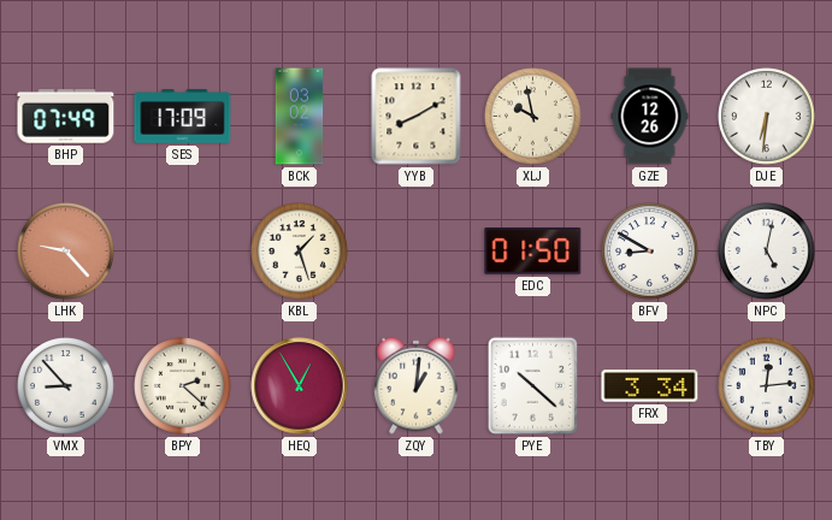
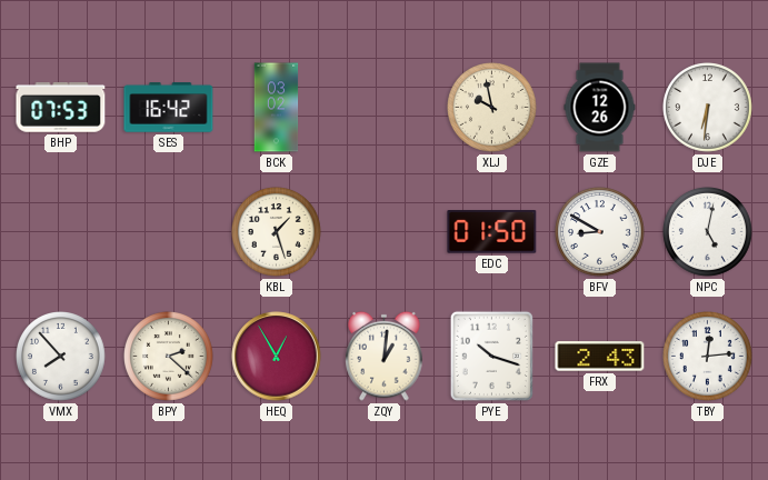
BHP: 07:49 -> 07:53
SES: 17:09 -> 16:42
YYB: 8:10 -> none
LHK: 9:23 -> none
VMX: 8:53 -> 7:53
PYE: 10:22 -> 10:18
FRX: 3:34 -> 2:43
